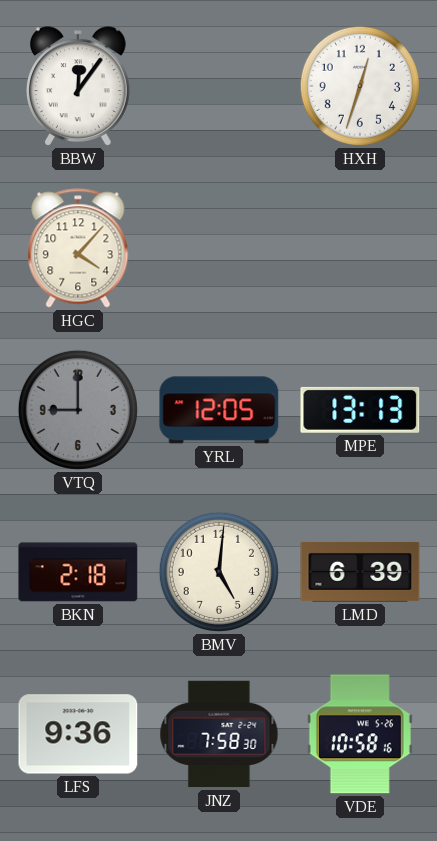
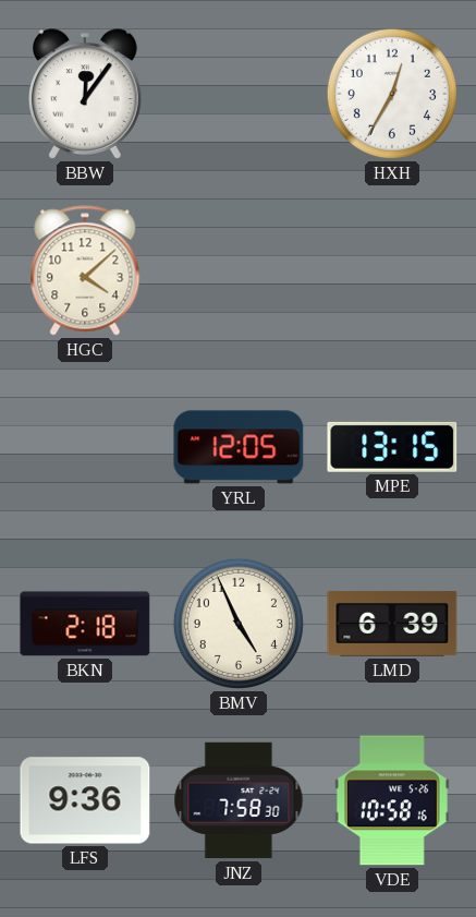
HXH: 12:33 -> 12:35
HGC: 4:07 -> 4:08
VTQ: 9:00 -> none
MPE: 13:13 -> 13:15
BMV: 5:01 -> 4:56
